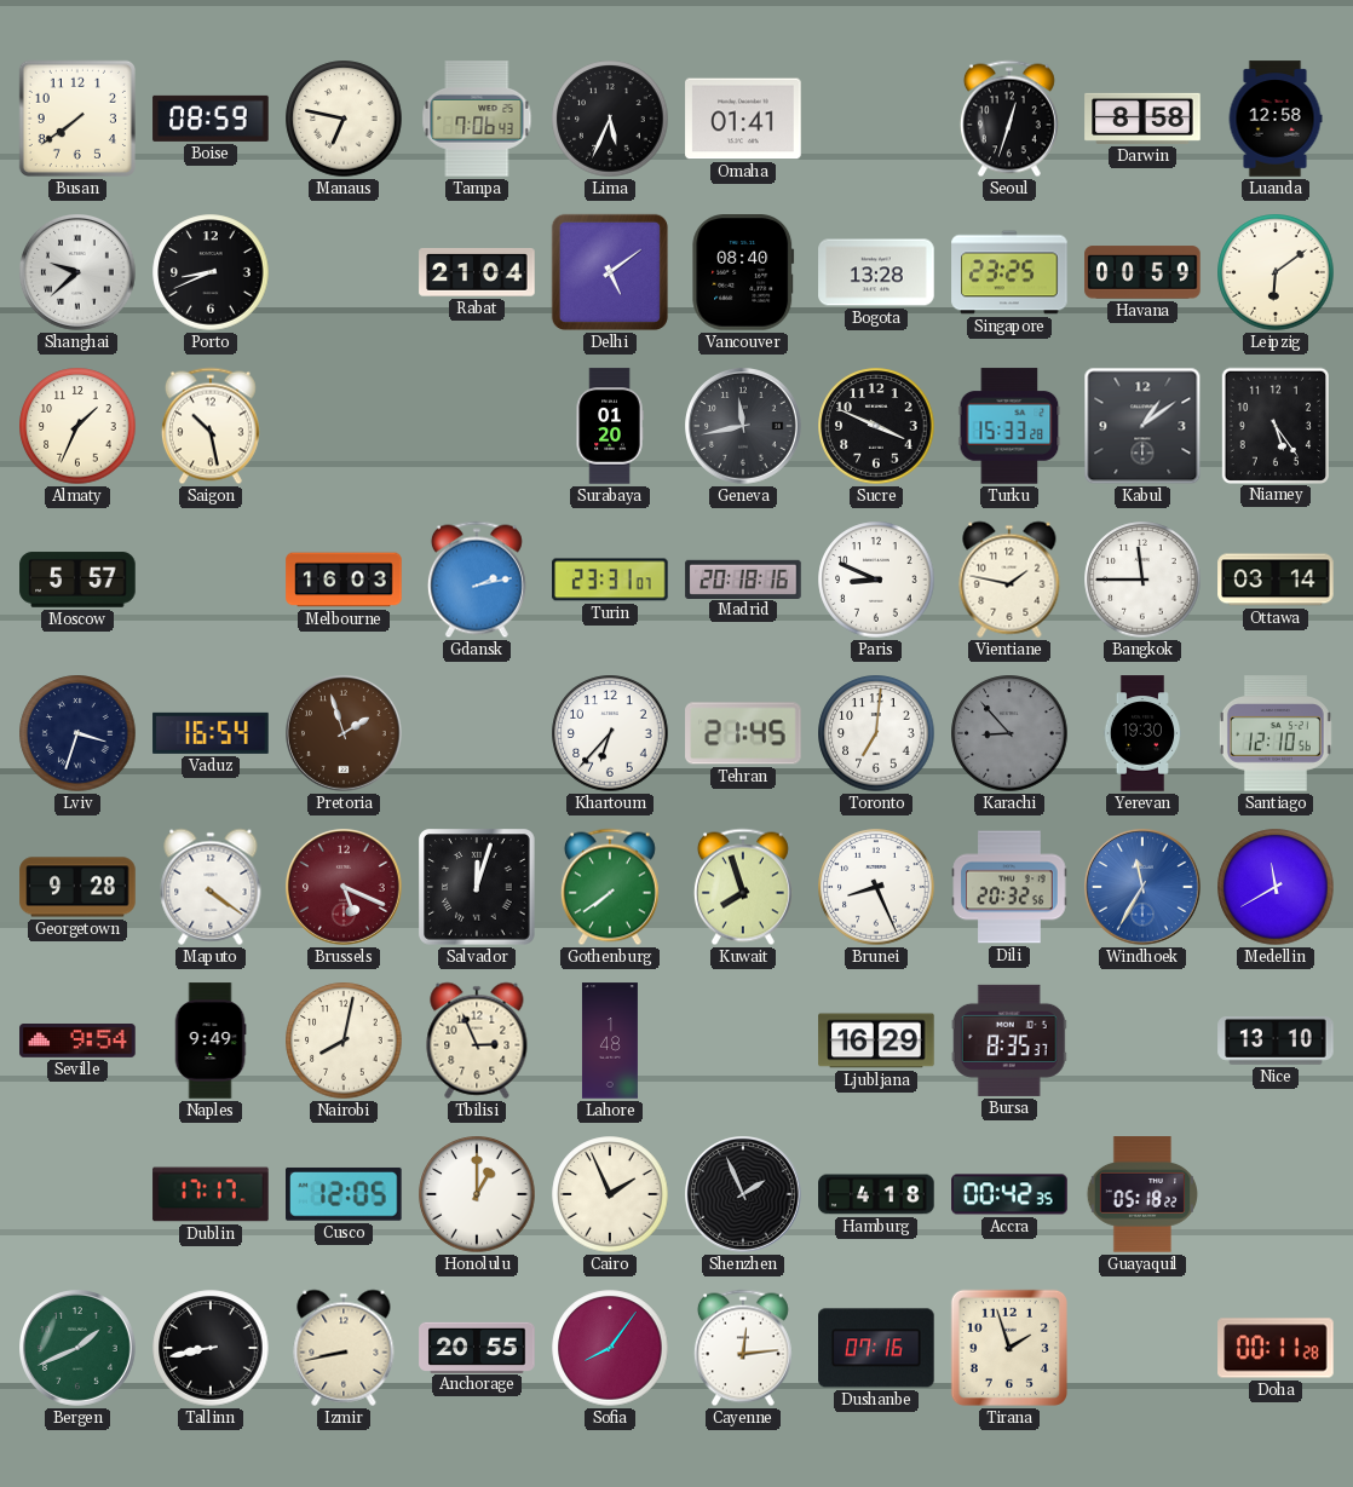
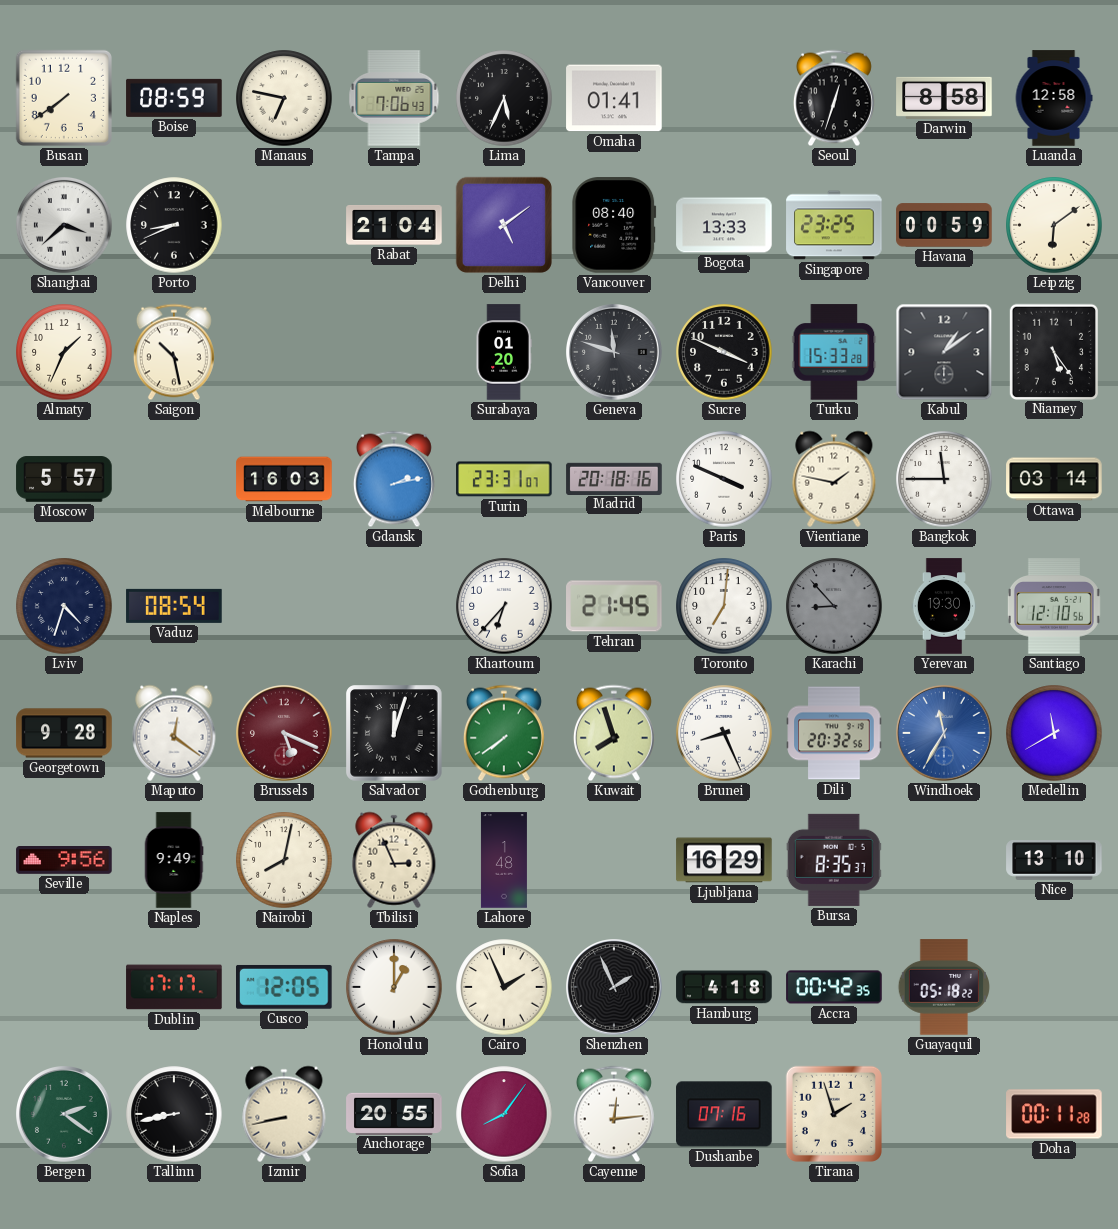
Shanghai: 9:38 -> 3:38
Bogota: 13:28 -> 13:33
Geneva: 11:43 -> 11:48
Paris: 8:49 -> 3:49
Lviv: 3:33 -> 4:33
Vaduz: 16:54 -> 08:54
Pretoria: 1:57 -> none
Maputo: 4:21 -> 12:21
Seville: 9:54 -> 9:56
Bergen: 1:41 -> 2:21
